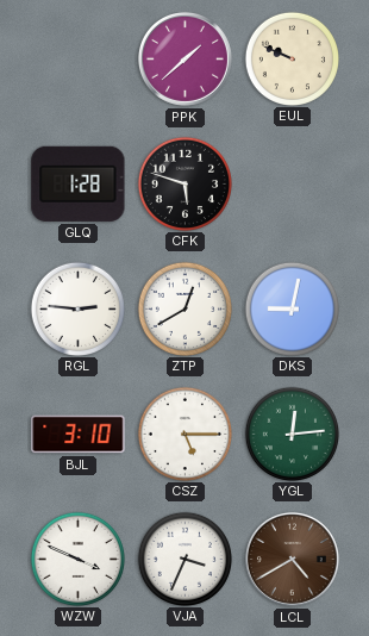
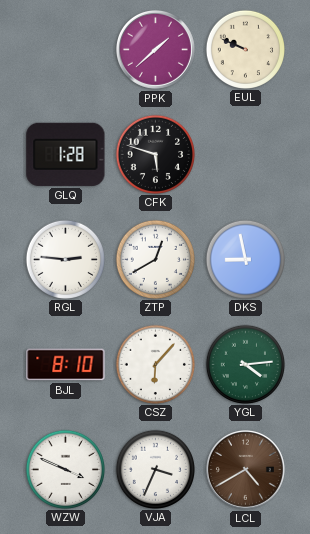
DKS: 9:02 -> 8:58
BJL: 3:10 -> 8:10
CSZ: 5:15 -> 6:07
YGL: 12:14 -> 4:14
